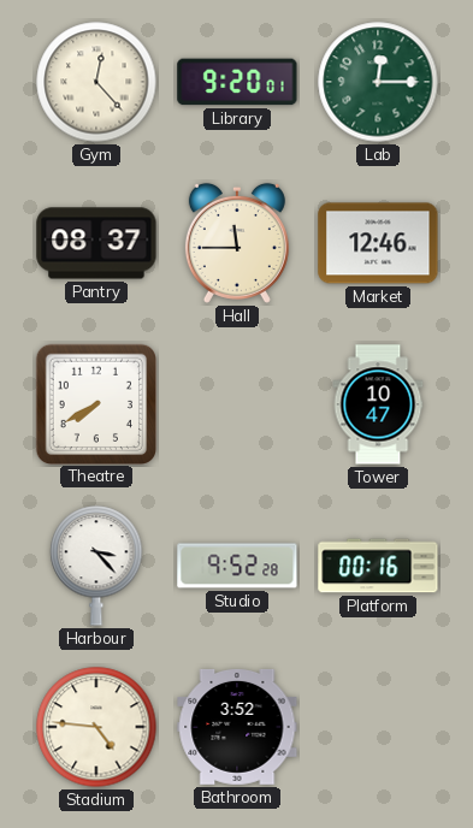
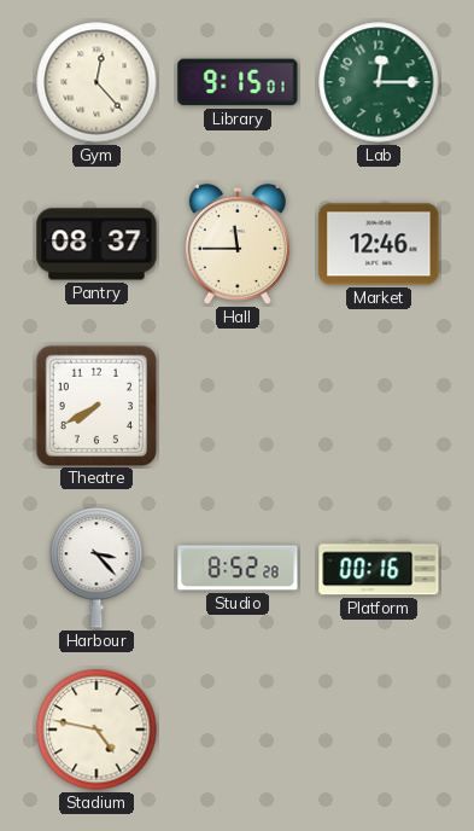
Library: 9:20 -> 9:15
Tower: 10:47 -> none
Studio: 9:52 -> 8:52
Stadium: 4:46 -> 4:47
Bathroom: 3:52 -> none
